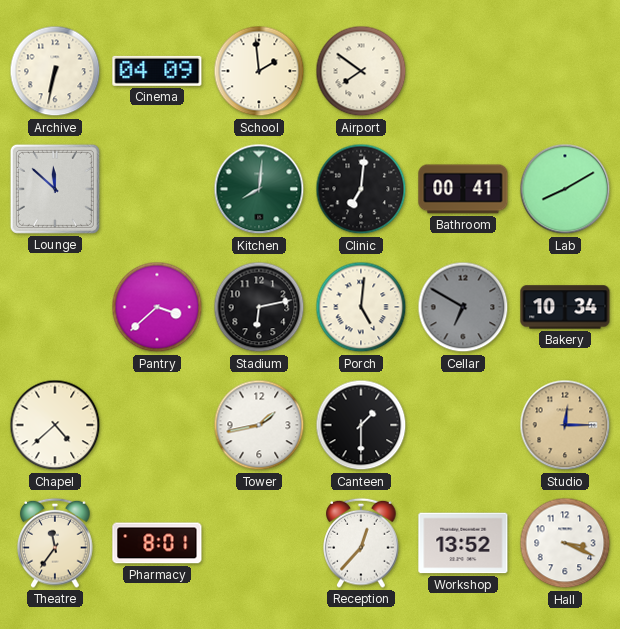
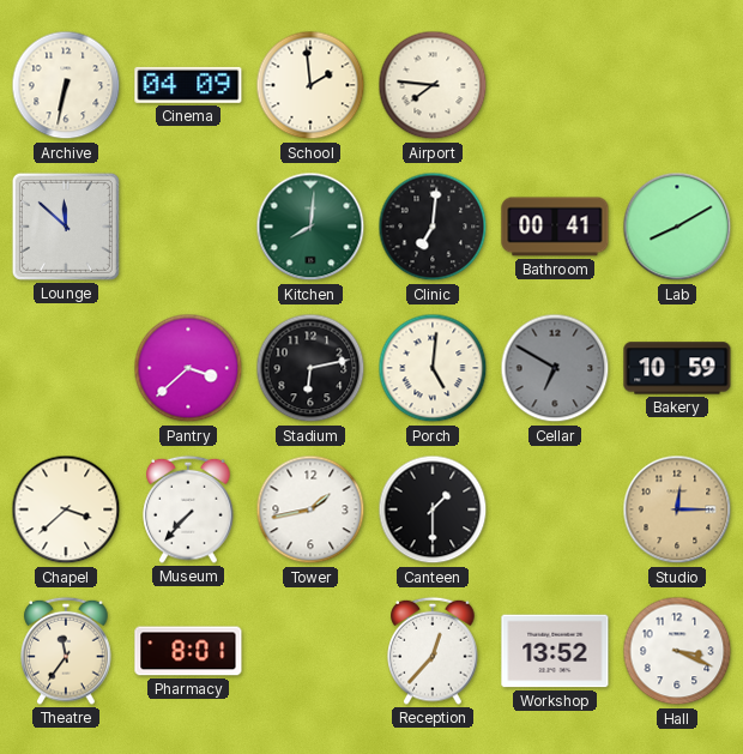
Airport: 7:51 -> 7:46
Bakery: 10:34 -> 10:59
Chapel: 4:38 -> 3:38
Museum: none -> 7:37
